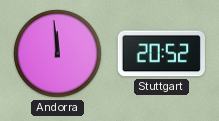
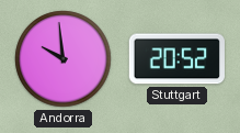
Andorra: 11:59 -> 9:59
